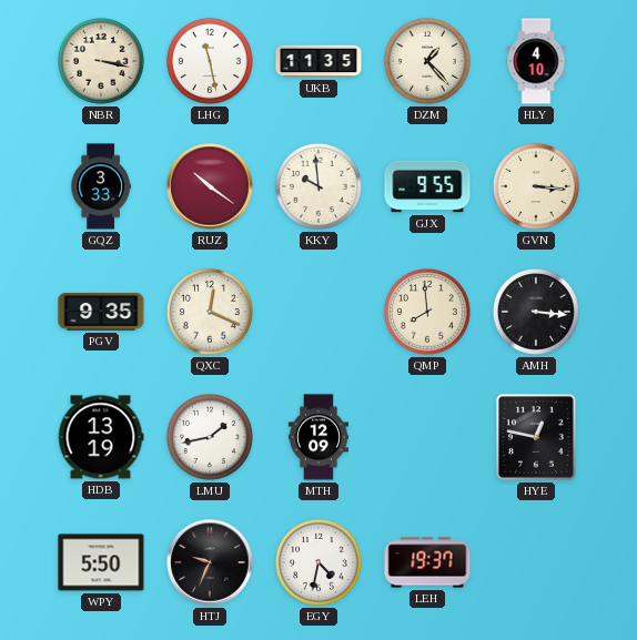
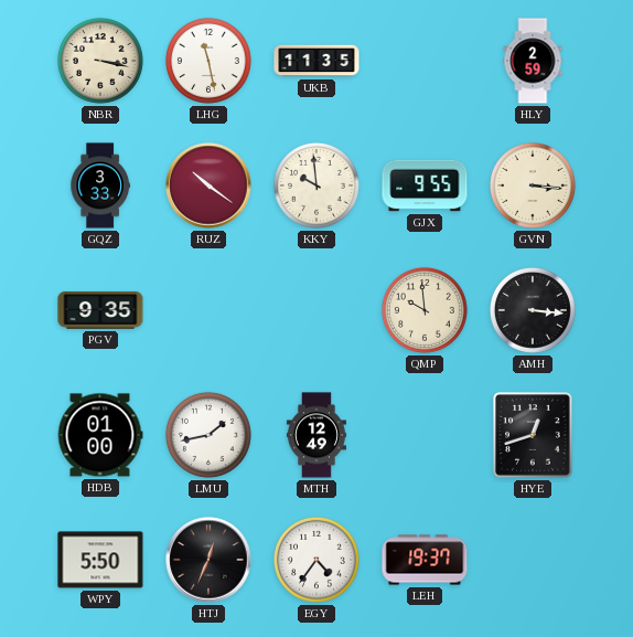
DZM: 1:23 -> none
HLY: 4:10 -> 2:59
QXC: 12:19 -> none
QMP: 7:59 -> 9:59
HDB: 13:19 -> 01:00
MTH: 12:09 -> 12:49
HYE: 12:47 -> 12:42
HTJ: 9:34 -> 12:34
EGY: 4:32 -> 4:36
